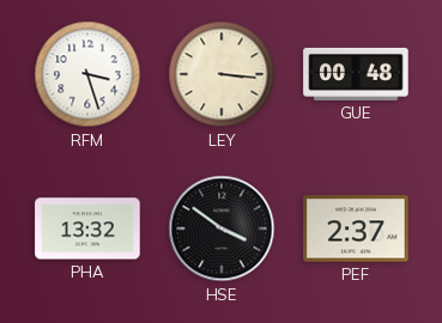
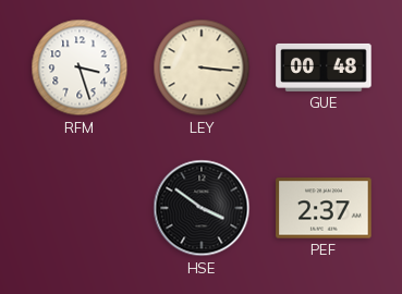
PHA: 13:32 -> none
